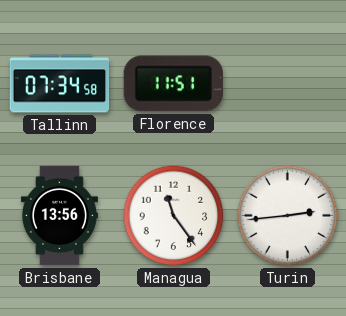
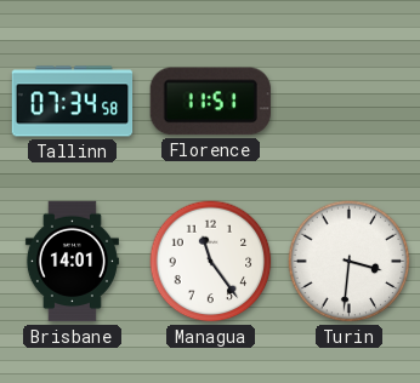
Brisbane: 13:56 -> 14:01
Turin: 2:44 -> 3:31
